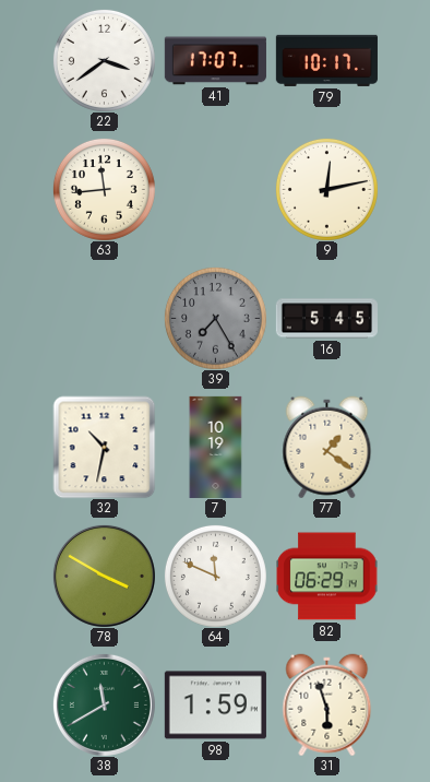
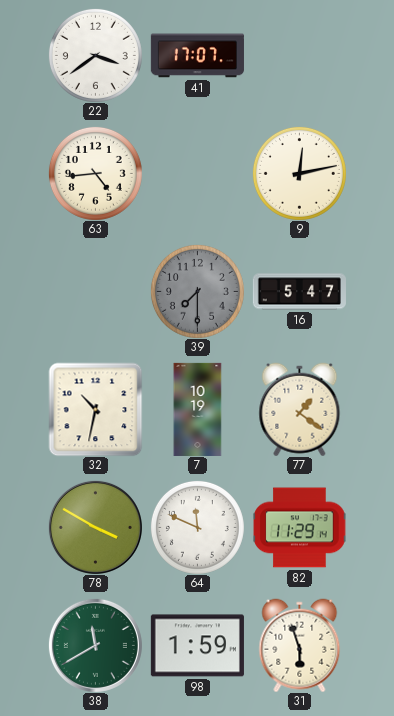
79: 10:17 -> none
63: 11:44 -> 4:44
39: 7:25 -> 7:30
16: 5:45 -> 5:47
82: 06:29 -> 11:29
